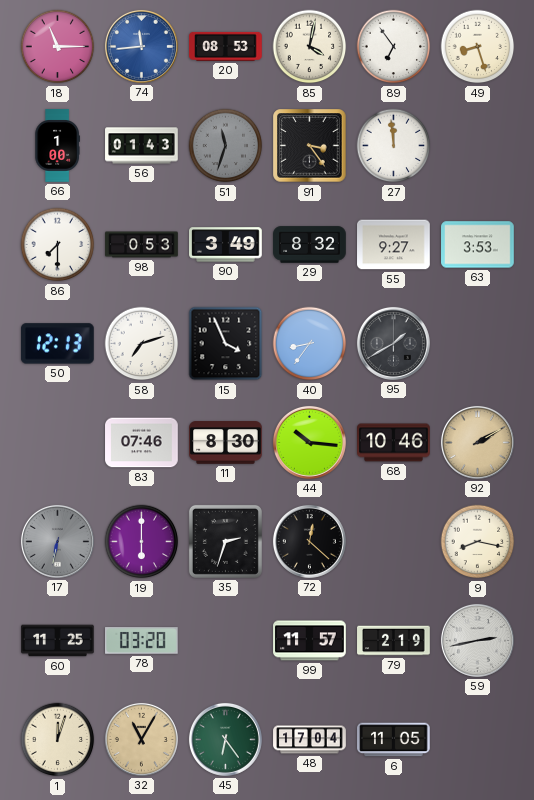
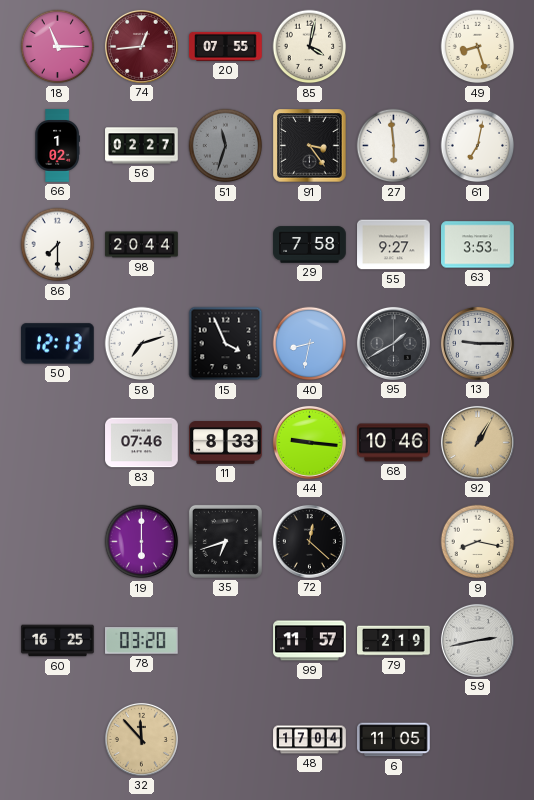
74: 11:44 -> 12:44
74 dial: blue -> burgundy
20: 08:53 -> 07:55
89: 6:54 -> none
66: 1:00 -> 1:02
56: 01:43 -> 02:27
27: 11:59 -> 5:59
61: none -> 7:02
98: 0:53 -> 20:44
90: 3:49 -> none
29: 8:32 -> 7:58
40: 8:36 -> 8:32
13: none -> 9:15
11: 8:30 -> 8:33
44: 10:16 -> 9:16
92: 2:10 -> 1:05
17: 6:32 -> none
35: 2:33 -> 6:42
60: 11:25 -> 16:25
1: 12:03 -> none
32: 11:05 -> 11:53
45: 6:24 -> none
